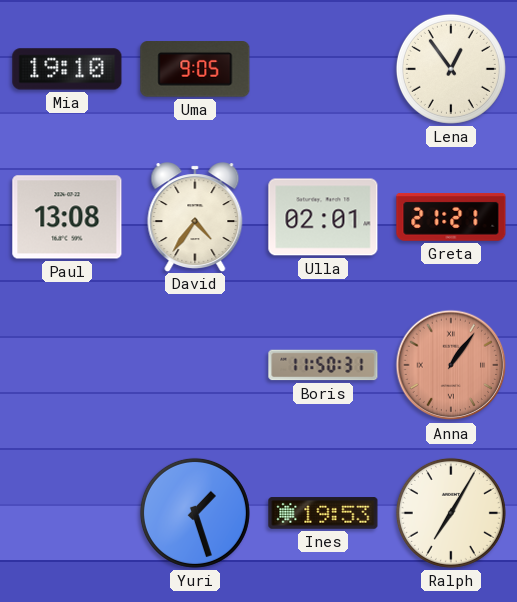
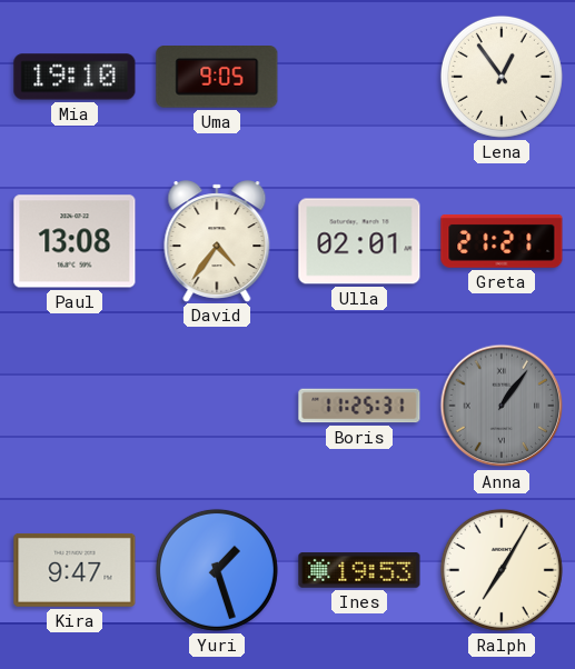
Boris: 11:50 -> 11:25
Anna dial: salmon -> grey
Kira: none -> 9:47
